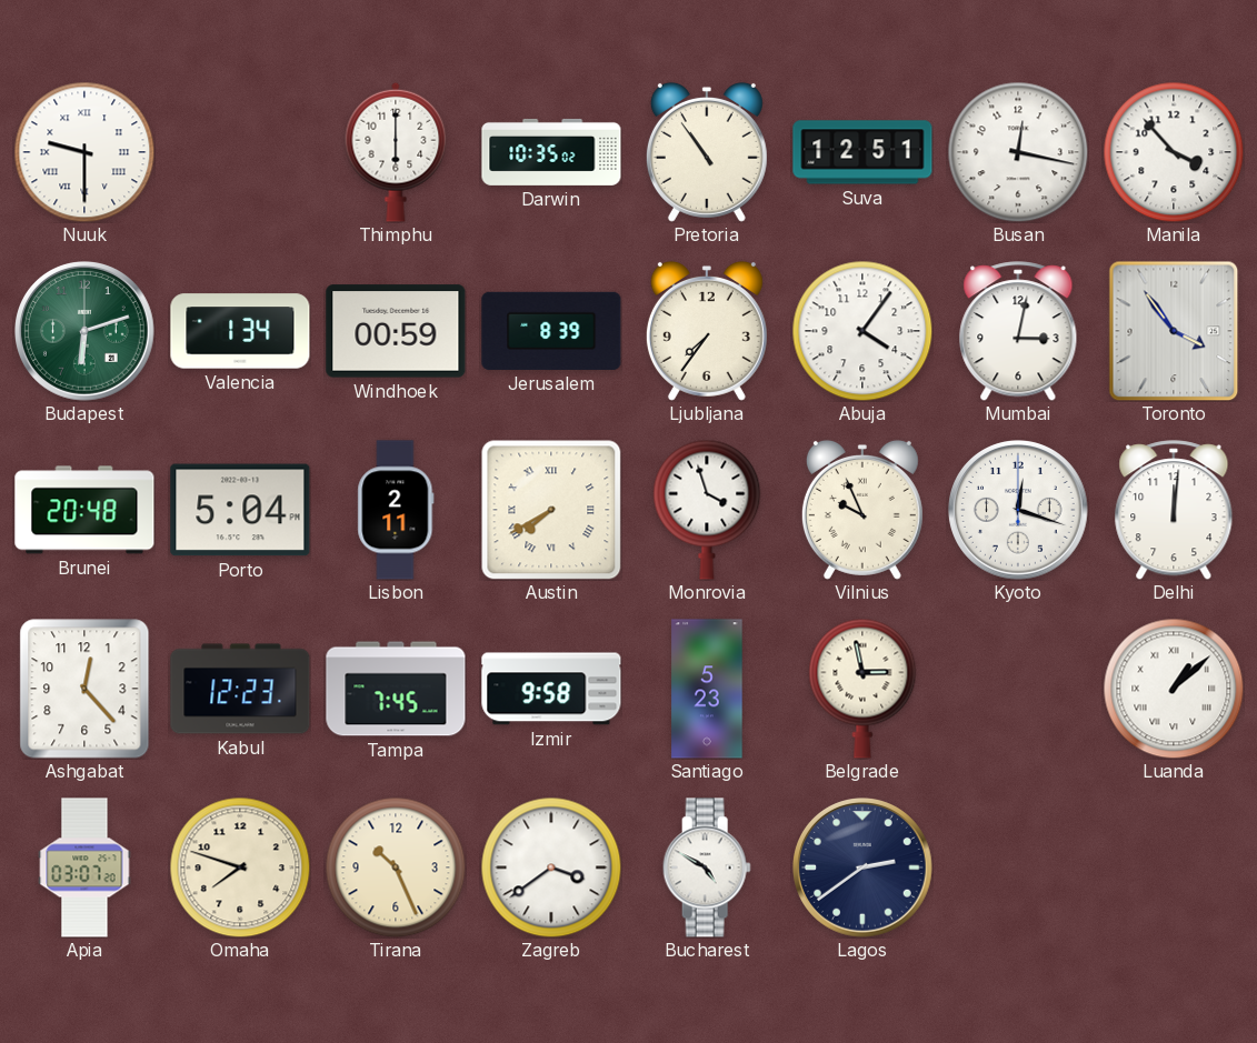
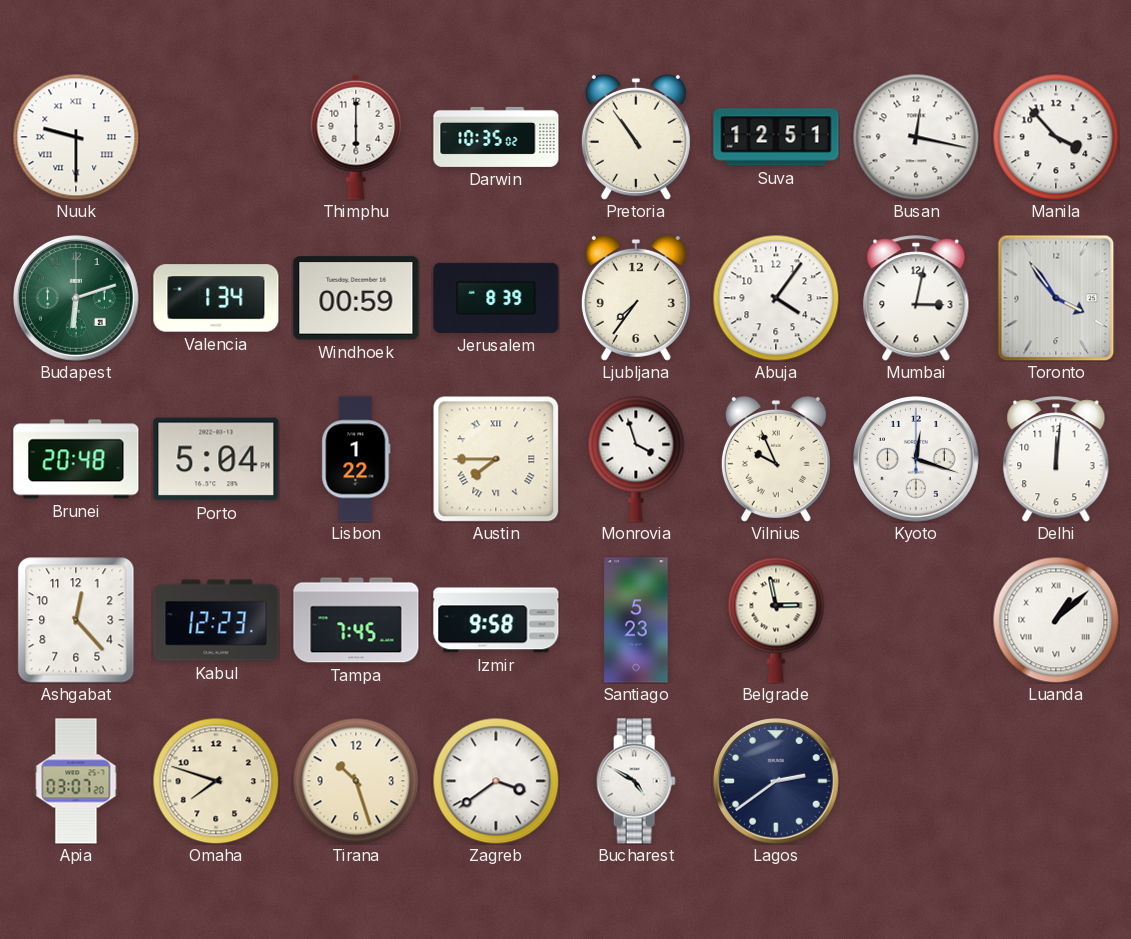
Lisbon: 2:11 -> 1:22
Austin: 7:40 -> 7:45
Tirana: 10:26 -> 10:27
